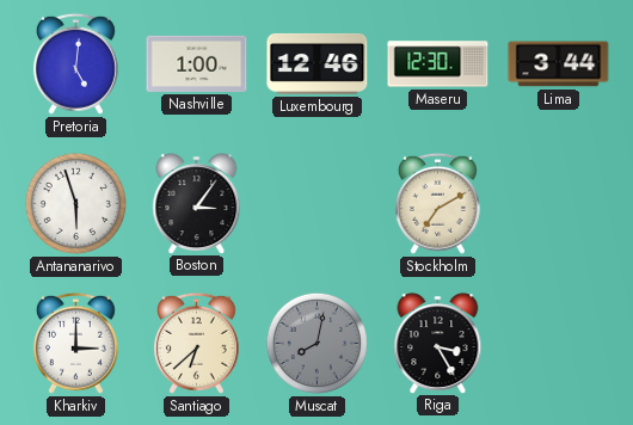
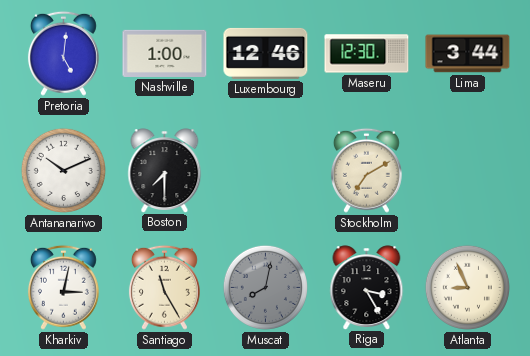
Antananarivo: 5:57 -> 10:11
Boston: 3:06 -> 7:30
Kharkiv: 3:00 -> 3:02
Santiago: 6:38 -> 11:25
Atlanta: none -> 8:56
